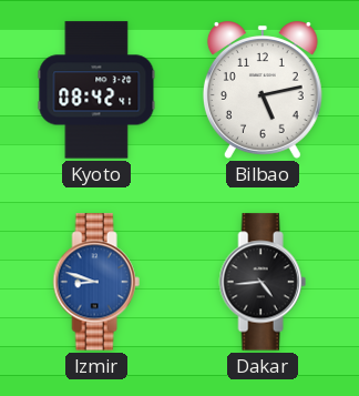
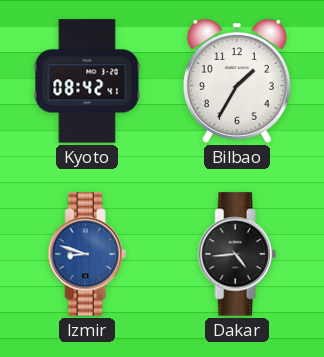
Bilbao: 5:13 -> 1:35
